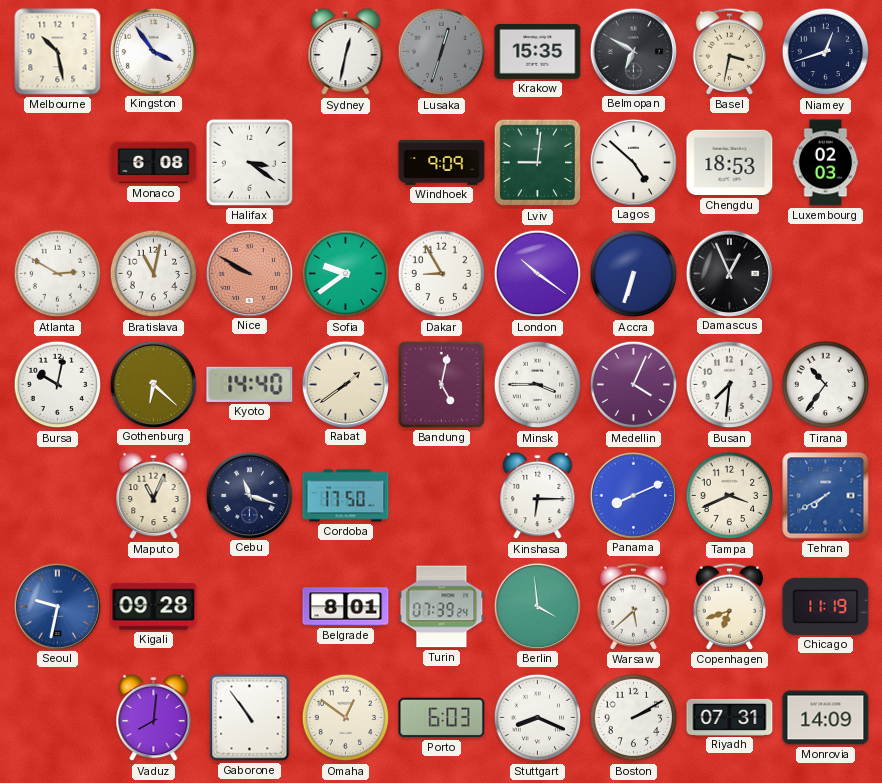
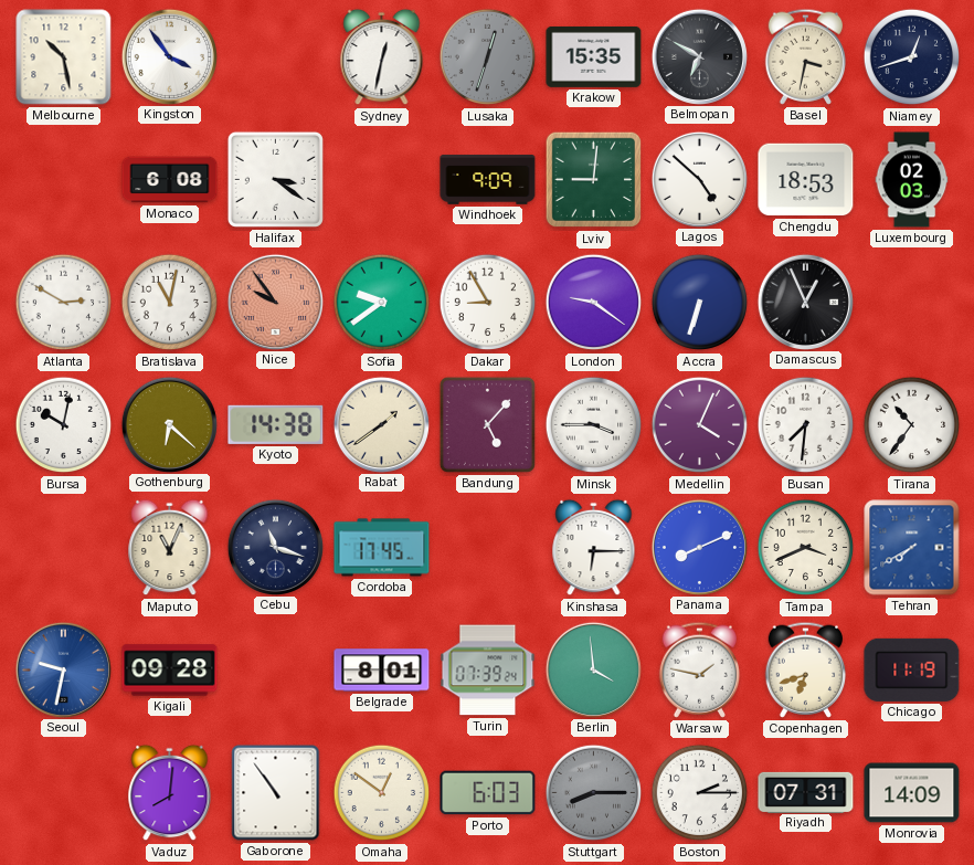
Nice: 9:50 -> 9:54
London: 10:21 -> 9:21
Kyoto: 14:40 -> 14:38
Bandung: 5:02 -> 5:07
Cordoba: 17:50 -> 17:45
Warsaw: 5:38 -> 1:47
Stuttgart: 8:19 -> 8:15
Stuttgart dial: white -> grey
Boston: 2:10 -> 2:15
